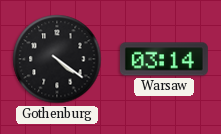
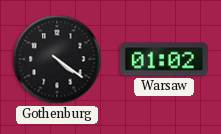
Warsaw: 03:14 -> 01:02
